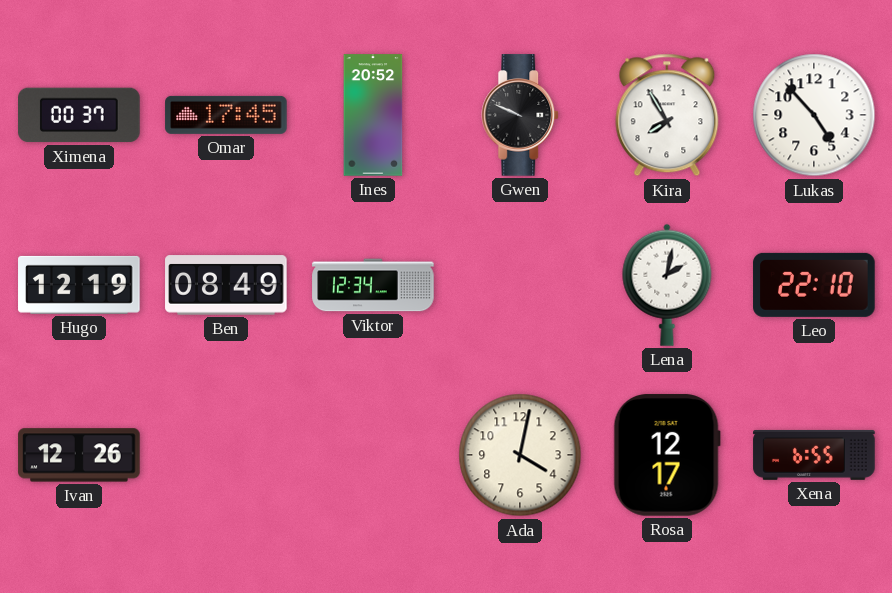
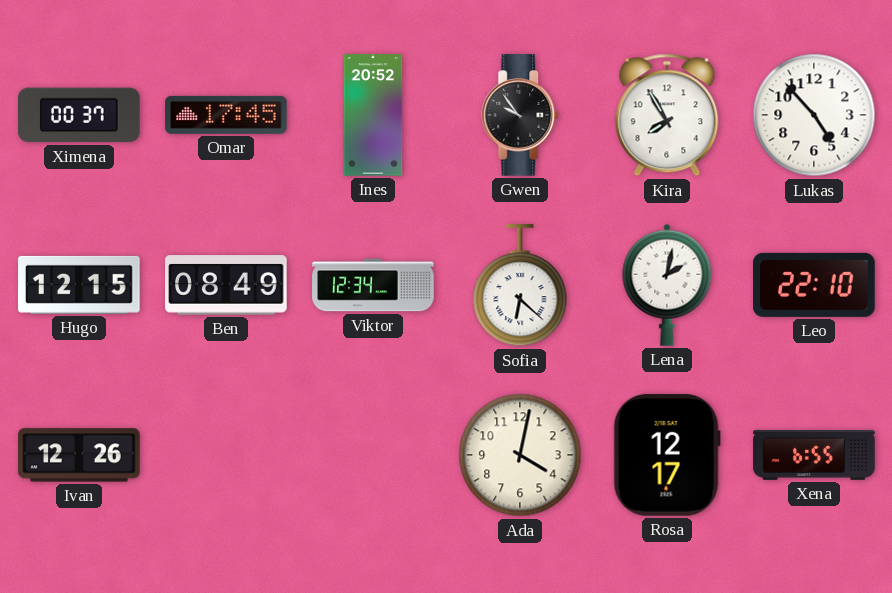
Gwen: 9:49 -> 9:54
Hugo: 12:19 -> 12:15
Sofia: none -> 6:22
